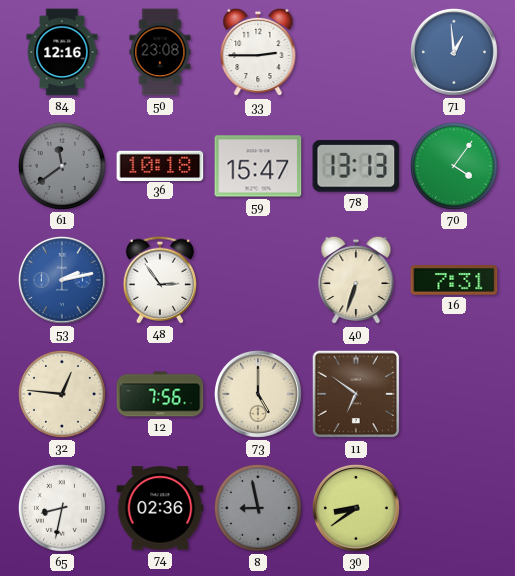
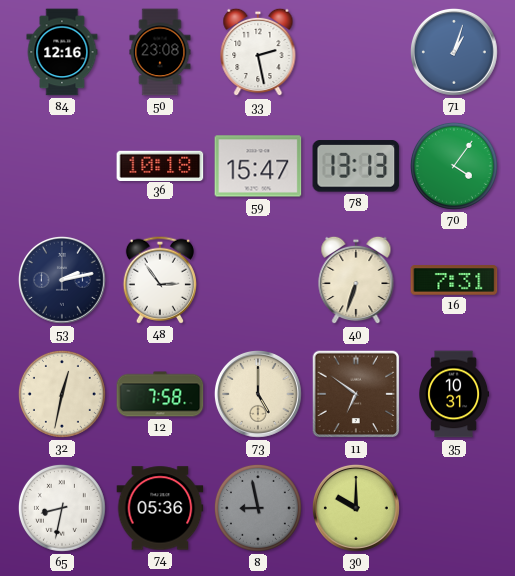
33: 2:45 -> 2:28
71: 12:59 -> 1:03
61: 11:39 -> none
53 dial: blue -> navy
32: 12:46 -> 12:32
12: 7:56 -> 7:58
35: none -> 10:31
74: 02:36 -> 05:36
30: 8:39 -> 10:00
